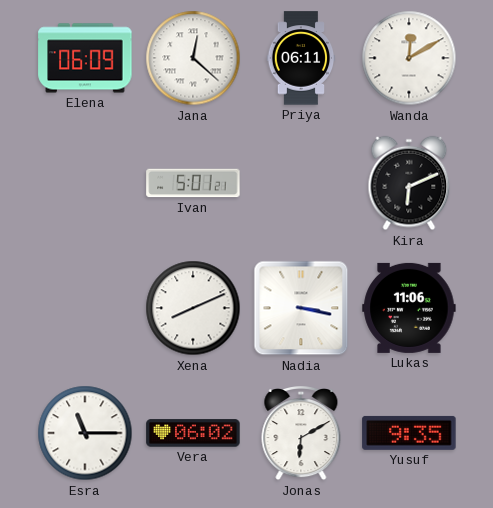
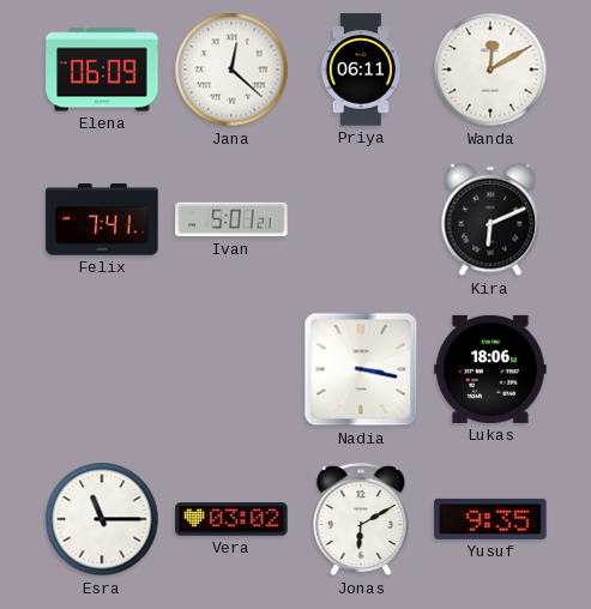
Felix: none -> 7:41
Xena: 8:11 -> none
Lukas: 11:06 -> 18:06
Vera: 06:02 -> 03:02
